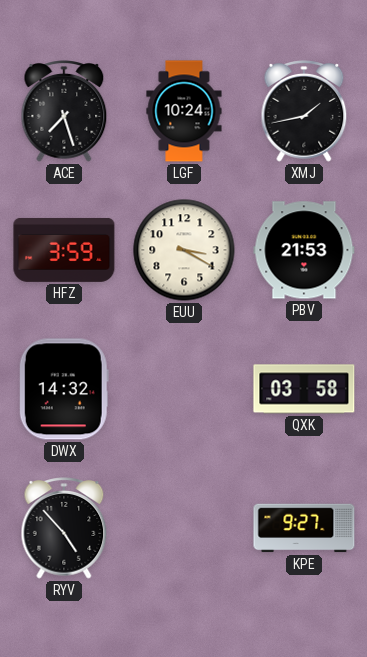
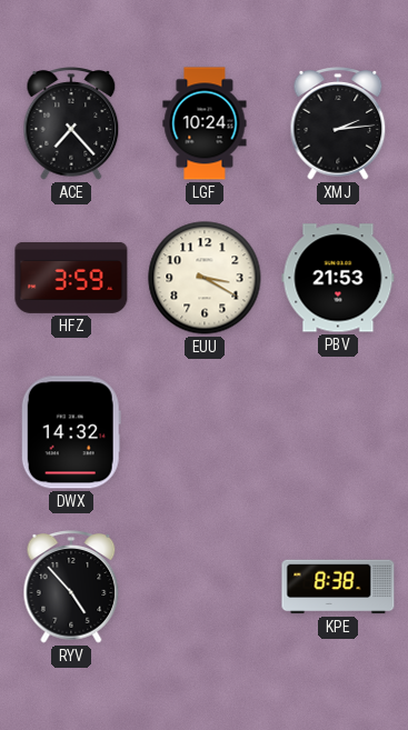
ACE: 7:27 -> 7:23
XMJ: 1:43 -> 2:14
QXK: 03:58 -> none
KPE: 9:27 -> 8:38
